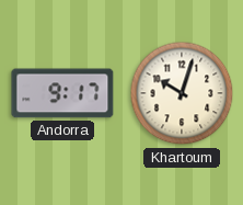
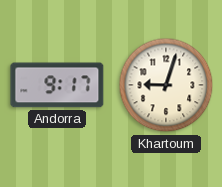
Khartoum: 10:03 -> 9:03
